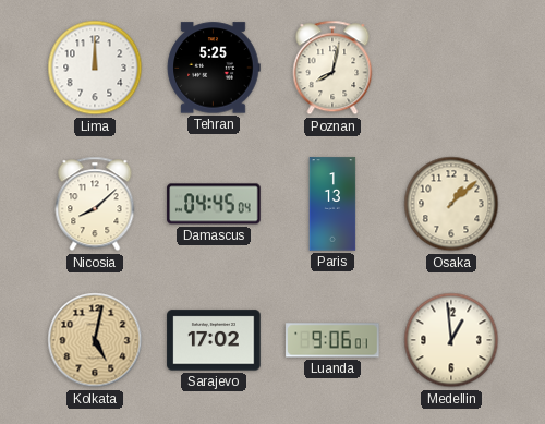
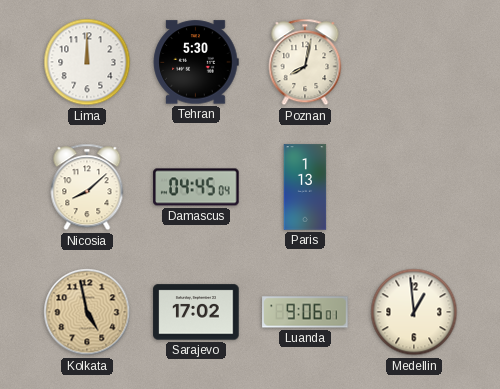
Tehran: 5:25 -> 5:30
Osaka: 1:08 -> none
Kolkata: 5:02 -> 4:58
